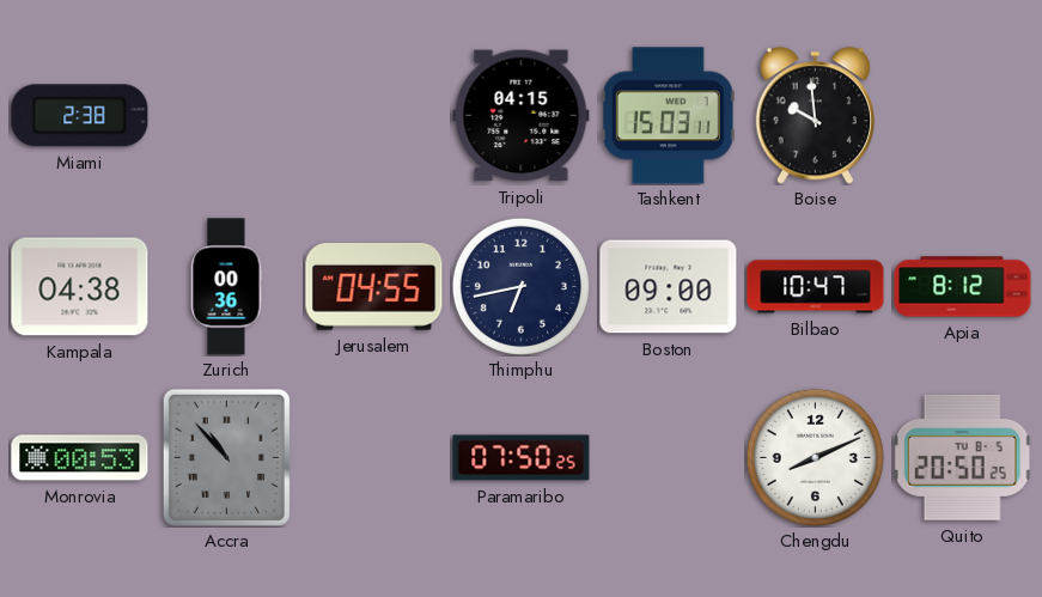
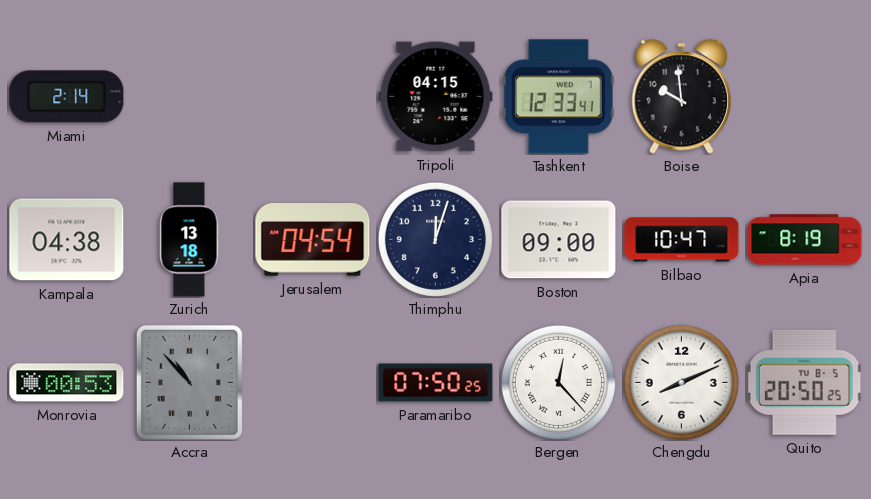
Miami: 2:38 -> 2:14
Tashkent: 15:03 -> 12:33
Zurich: 00:36 -> 13:18
Jerusalem: 04:55 -> 04:54
Thimphu: 6:43 -> 12:03
Apia: 8:12 -> 8:19
Bergen: none -> 12:23
